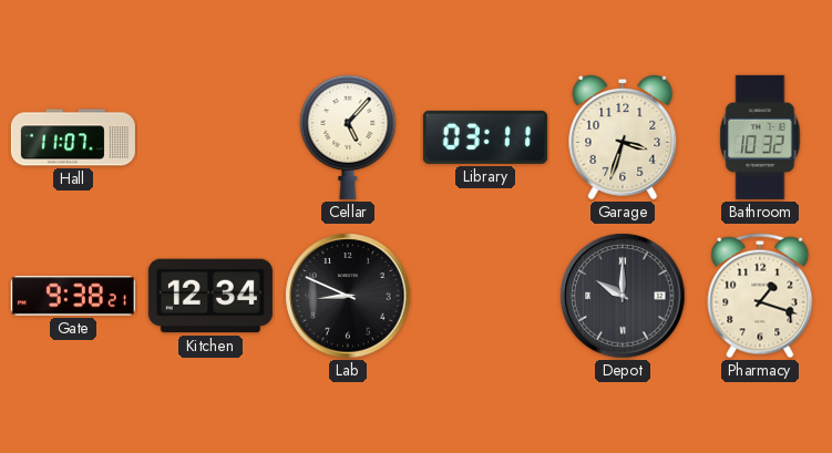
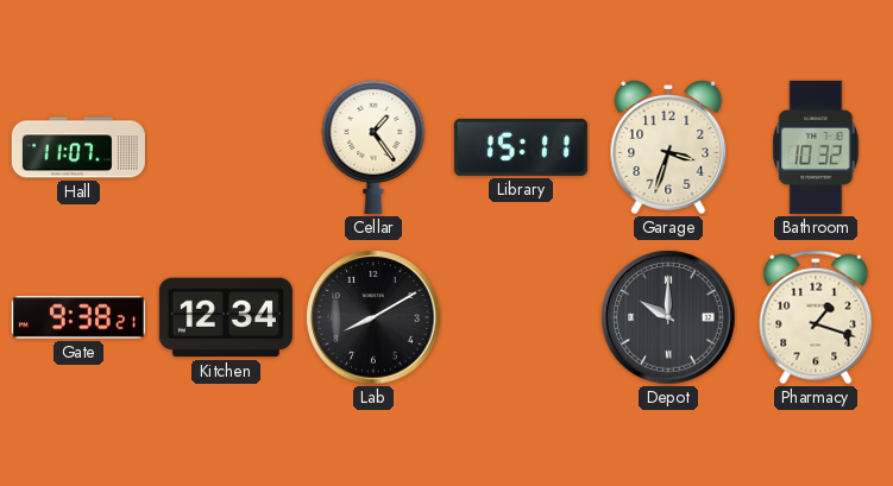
Cellar: 5:07 -> 1:24
Library: 03:11 -> 15:11
Lab: 8:49 -> 8:10
